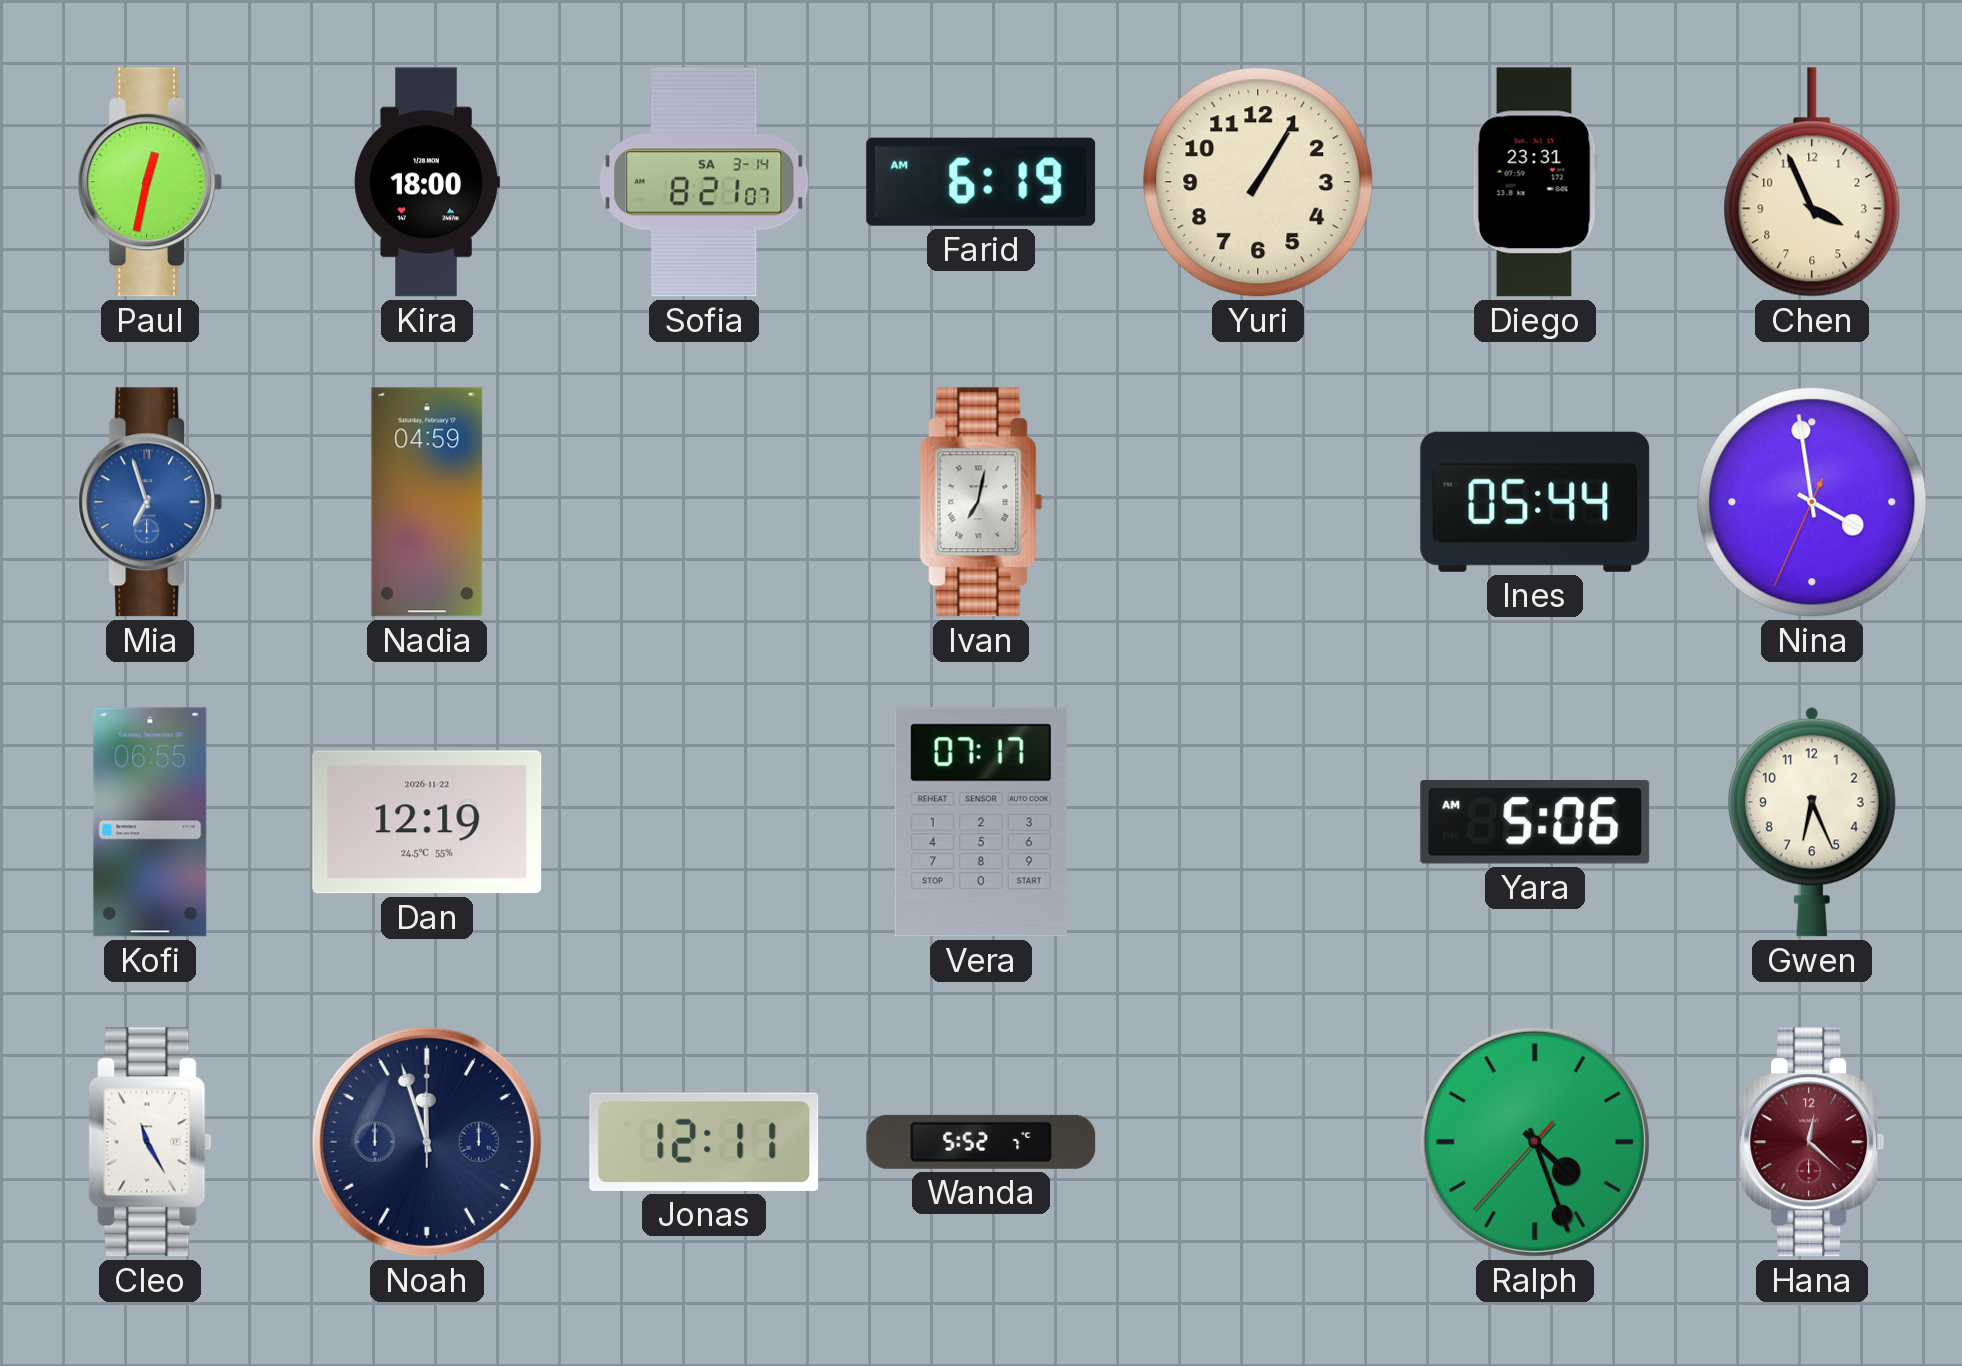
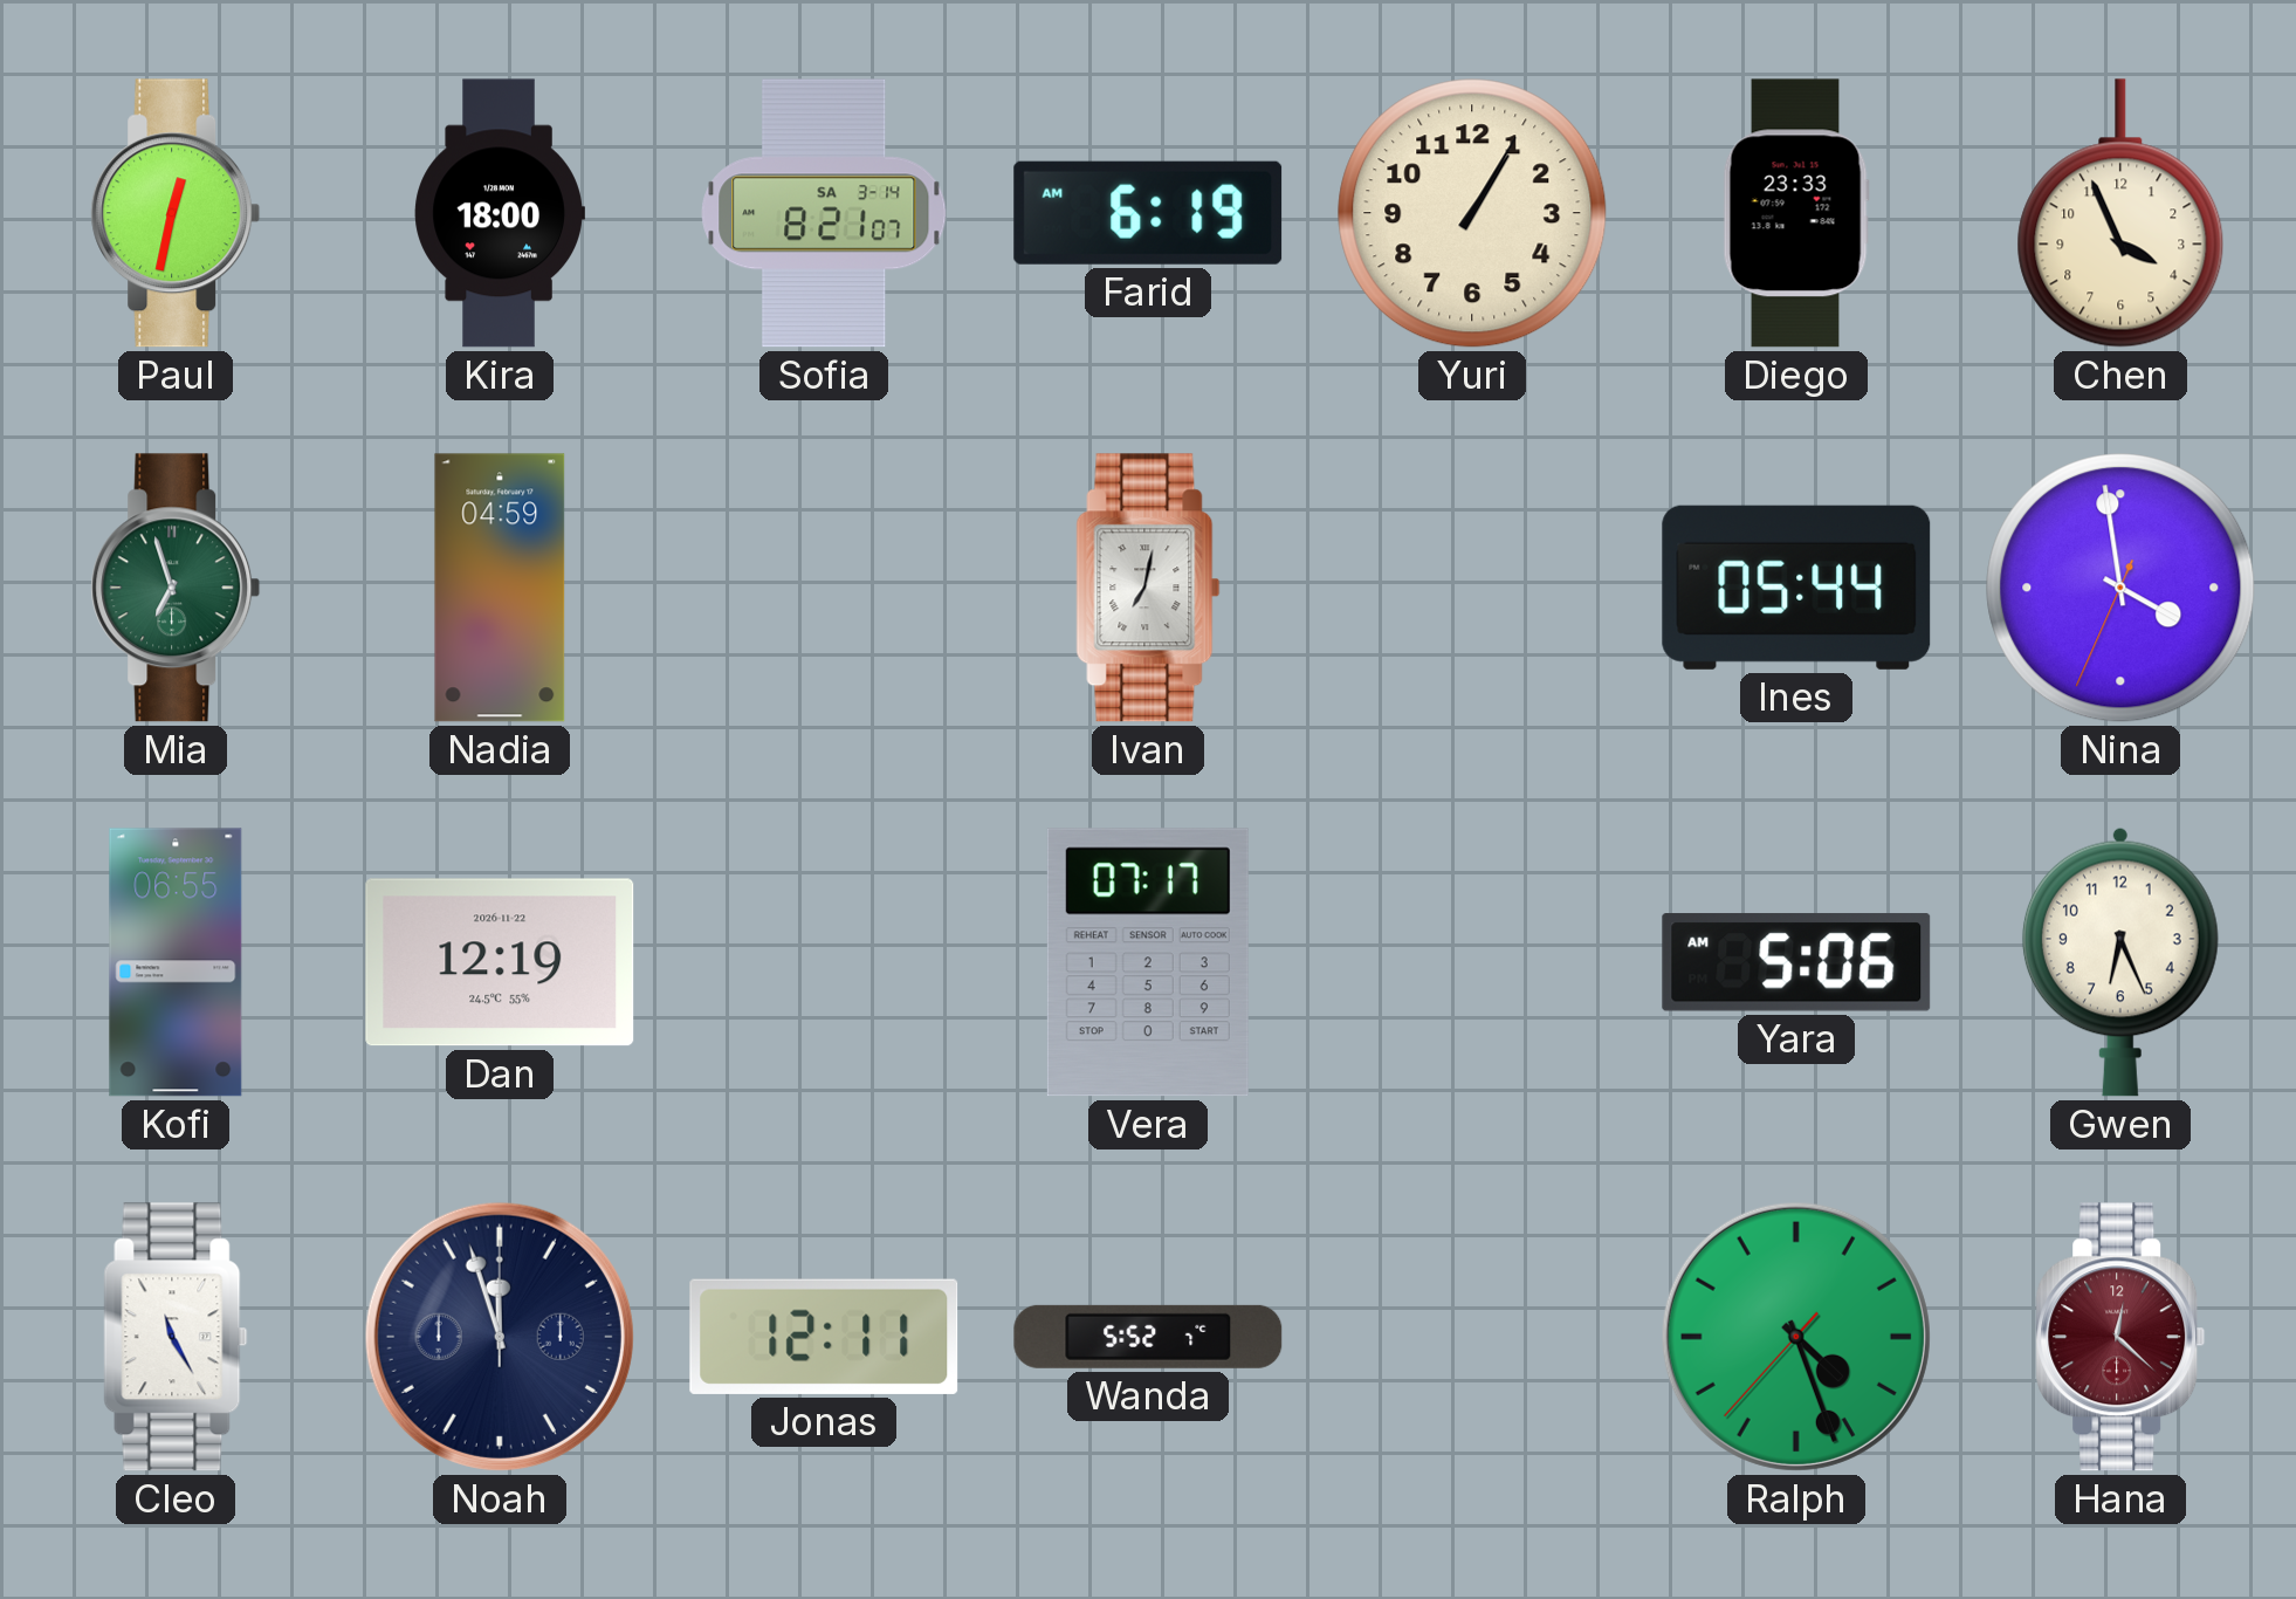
Diego: 23:31 -> 23:33
Mia dial: blue -> green
